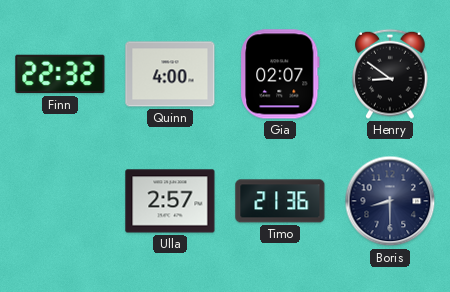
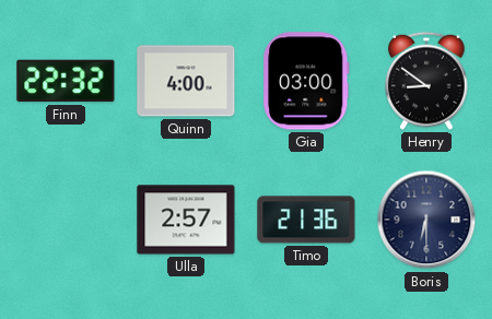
Gia: 02:07 -> 03:00
Boris: 8:30 -> 6:30
